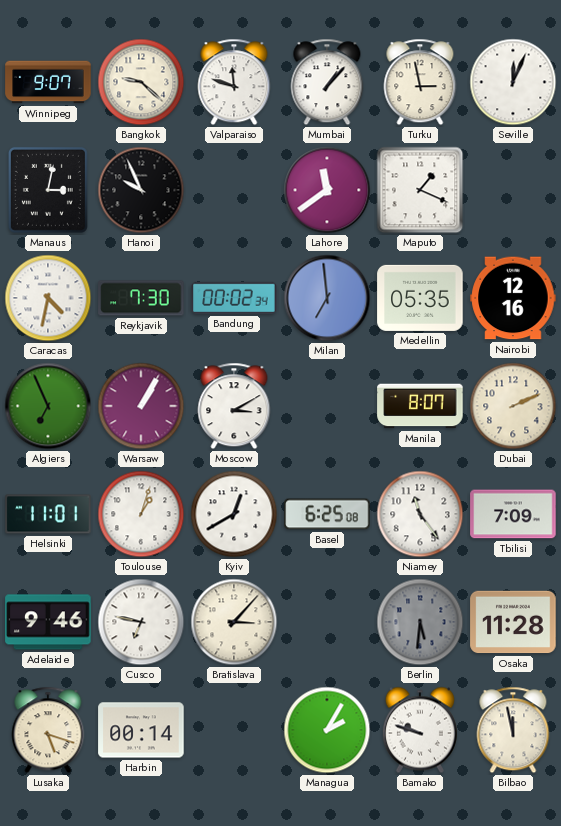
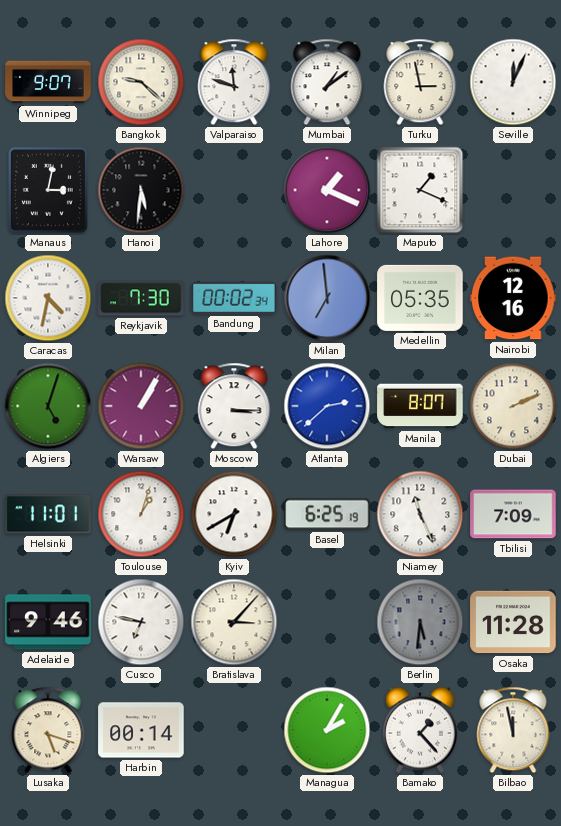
Mumbai: 1:07 -> 1:09
Hanoi: 9:56 -> 5:31
Lahore: 11:39 -> 1:19
Algiers: 6:56 -> 5:03
Moscow: 3:10 -> 3:15
Atlanta: none -> 2:38
Kyiv: 12:40 -> 6:40
Basel: 6:25:08 -> 6:25:19
Niamey: 11:24 -> 11:26
Bamako: 9:48 -> 1:23
